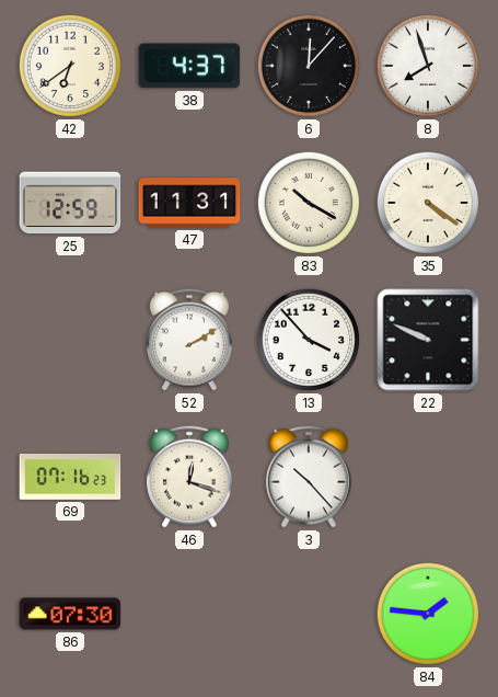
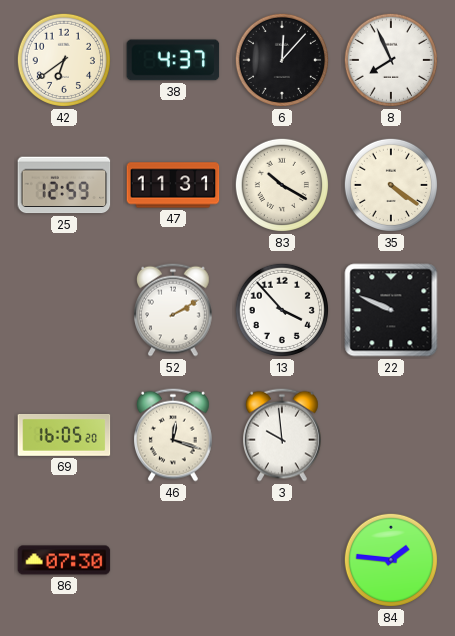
8: 7:57 -> 7:56
69: 07:16 -> 16:05
3: 10:23 -> 9:59
